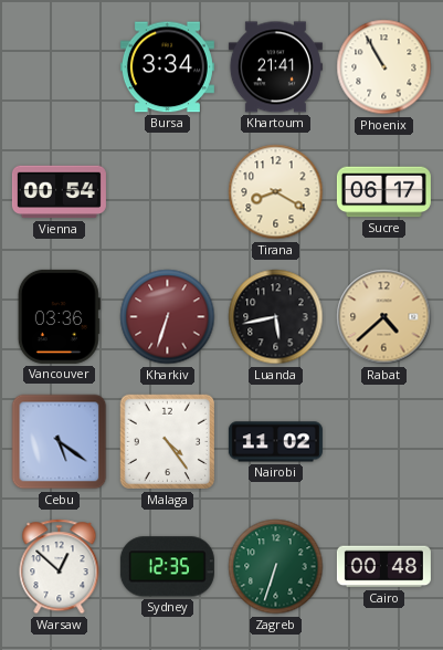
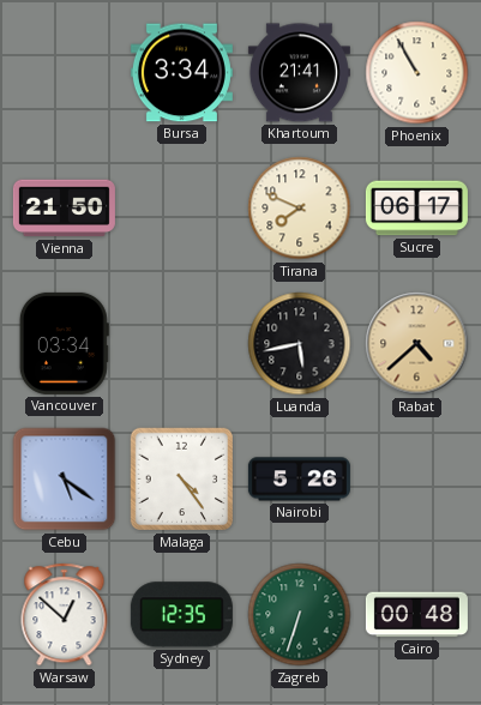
Vienna: 00:54 -> 21:50
Tirana: 8:20 -> 7:49
Vancouver: 03:36 -> 03:34
Kharkiv: 6:33 -> none
Nairobi: 11:02 -> 5:26
